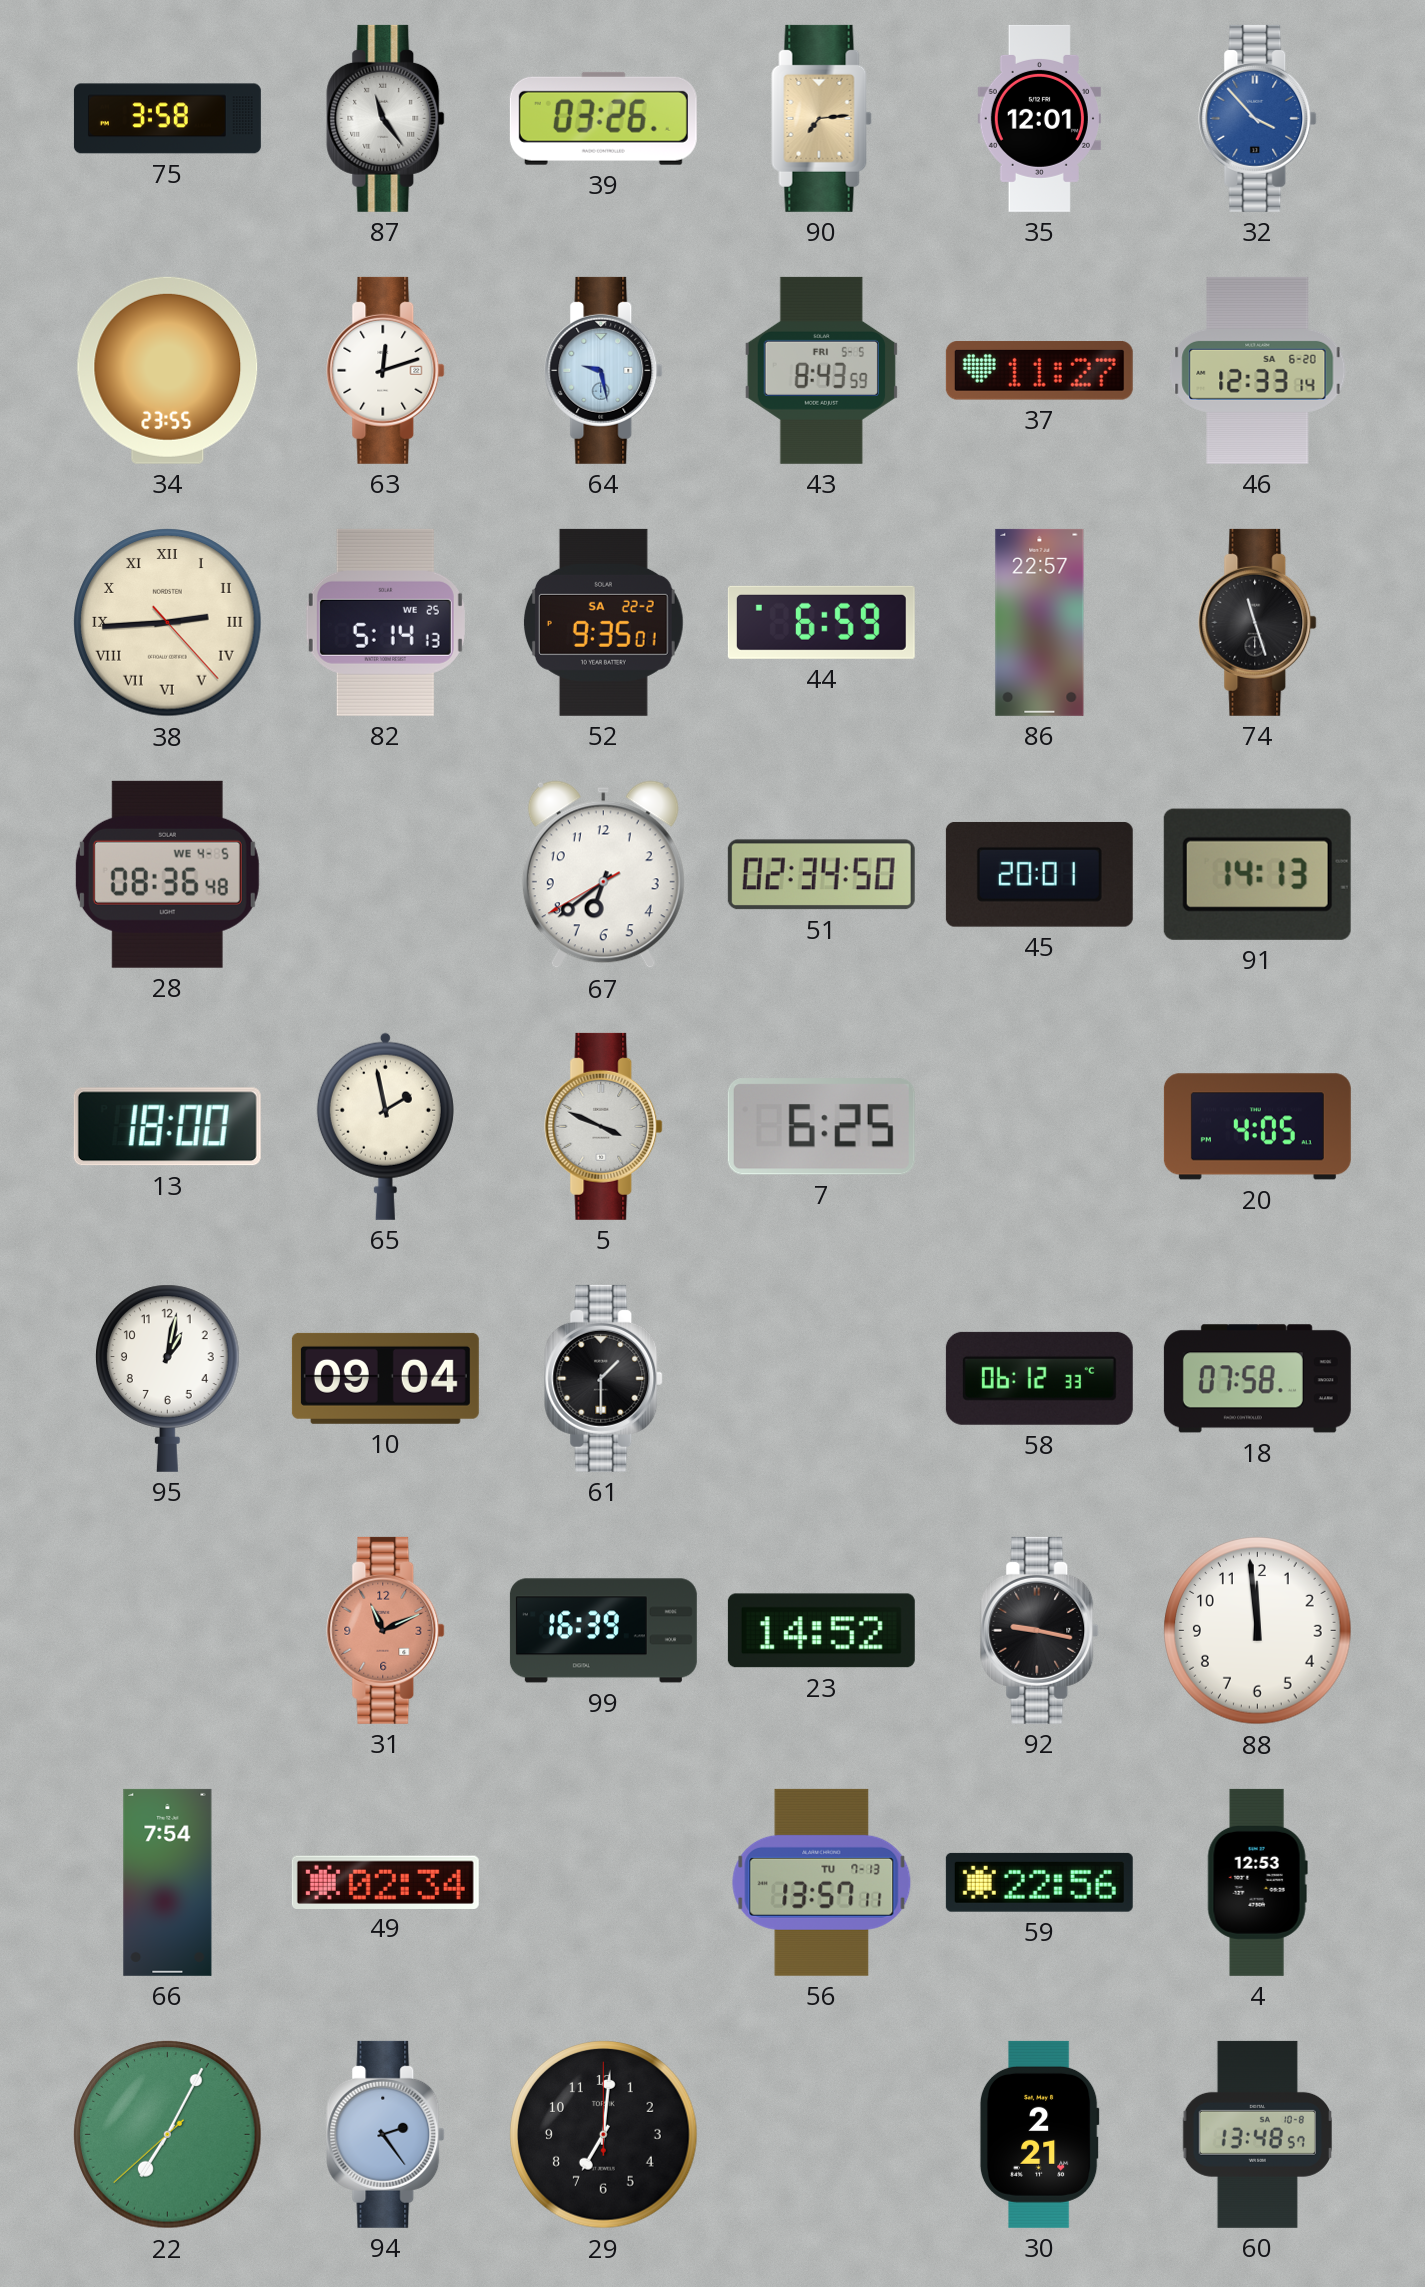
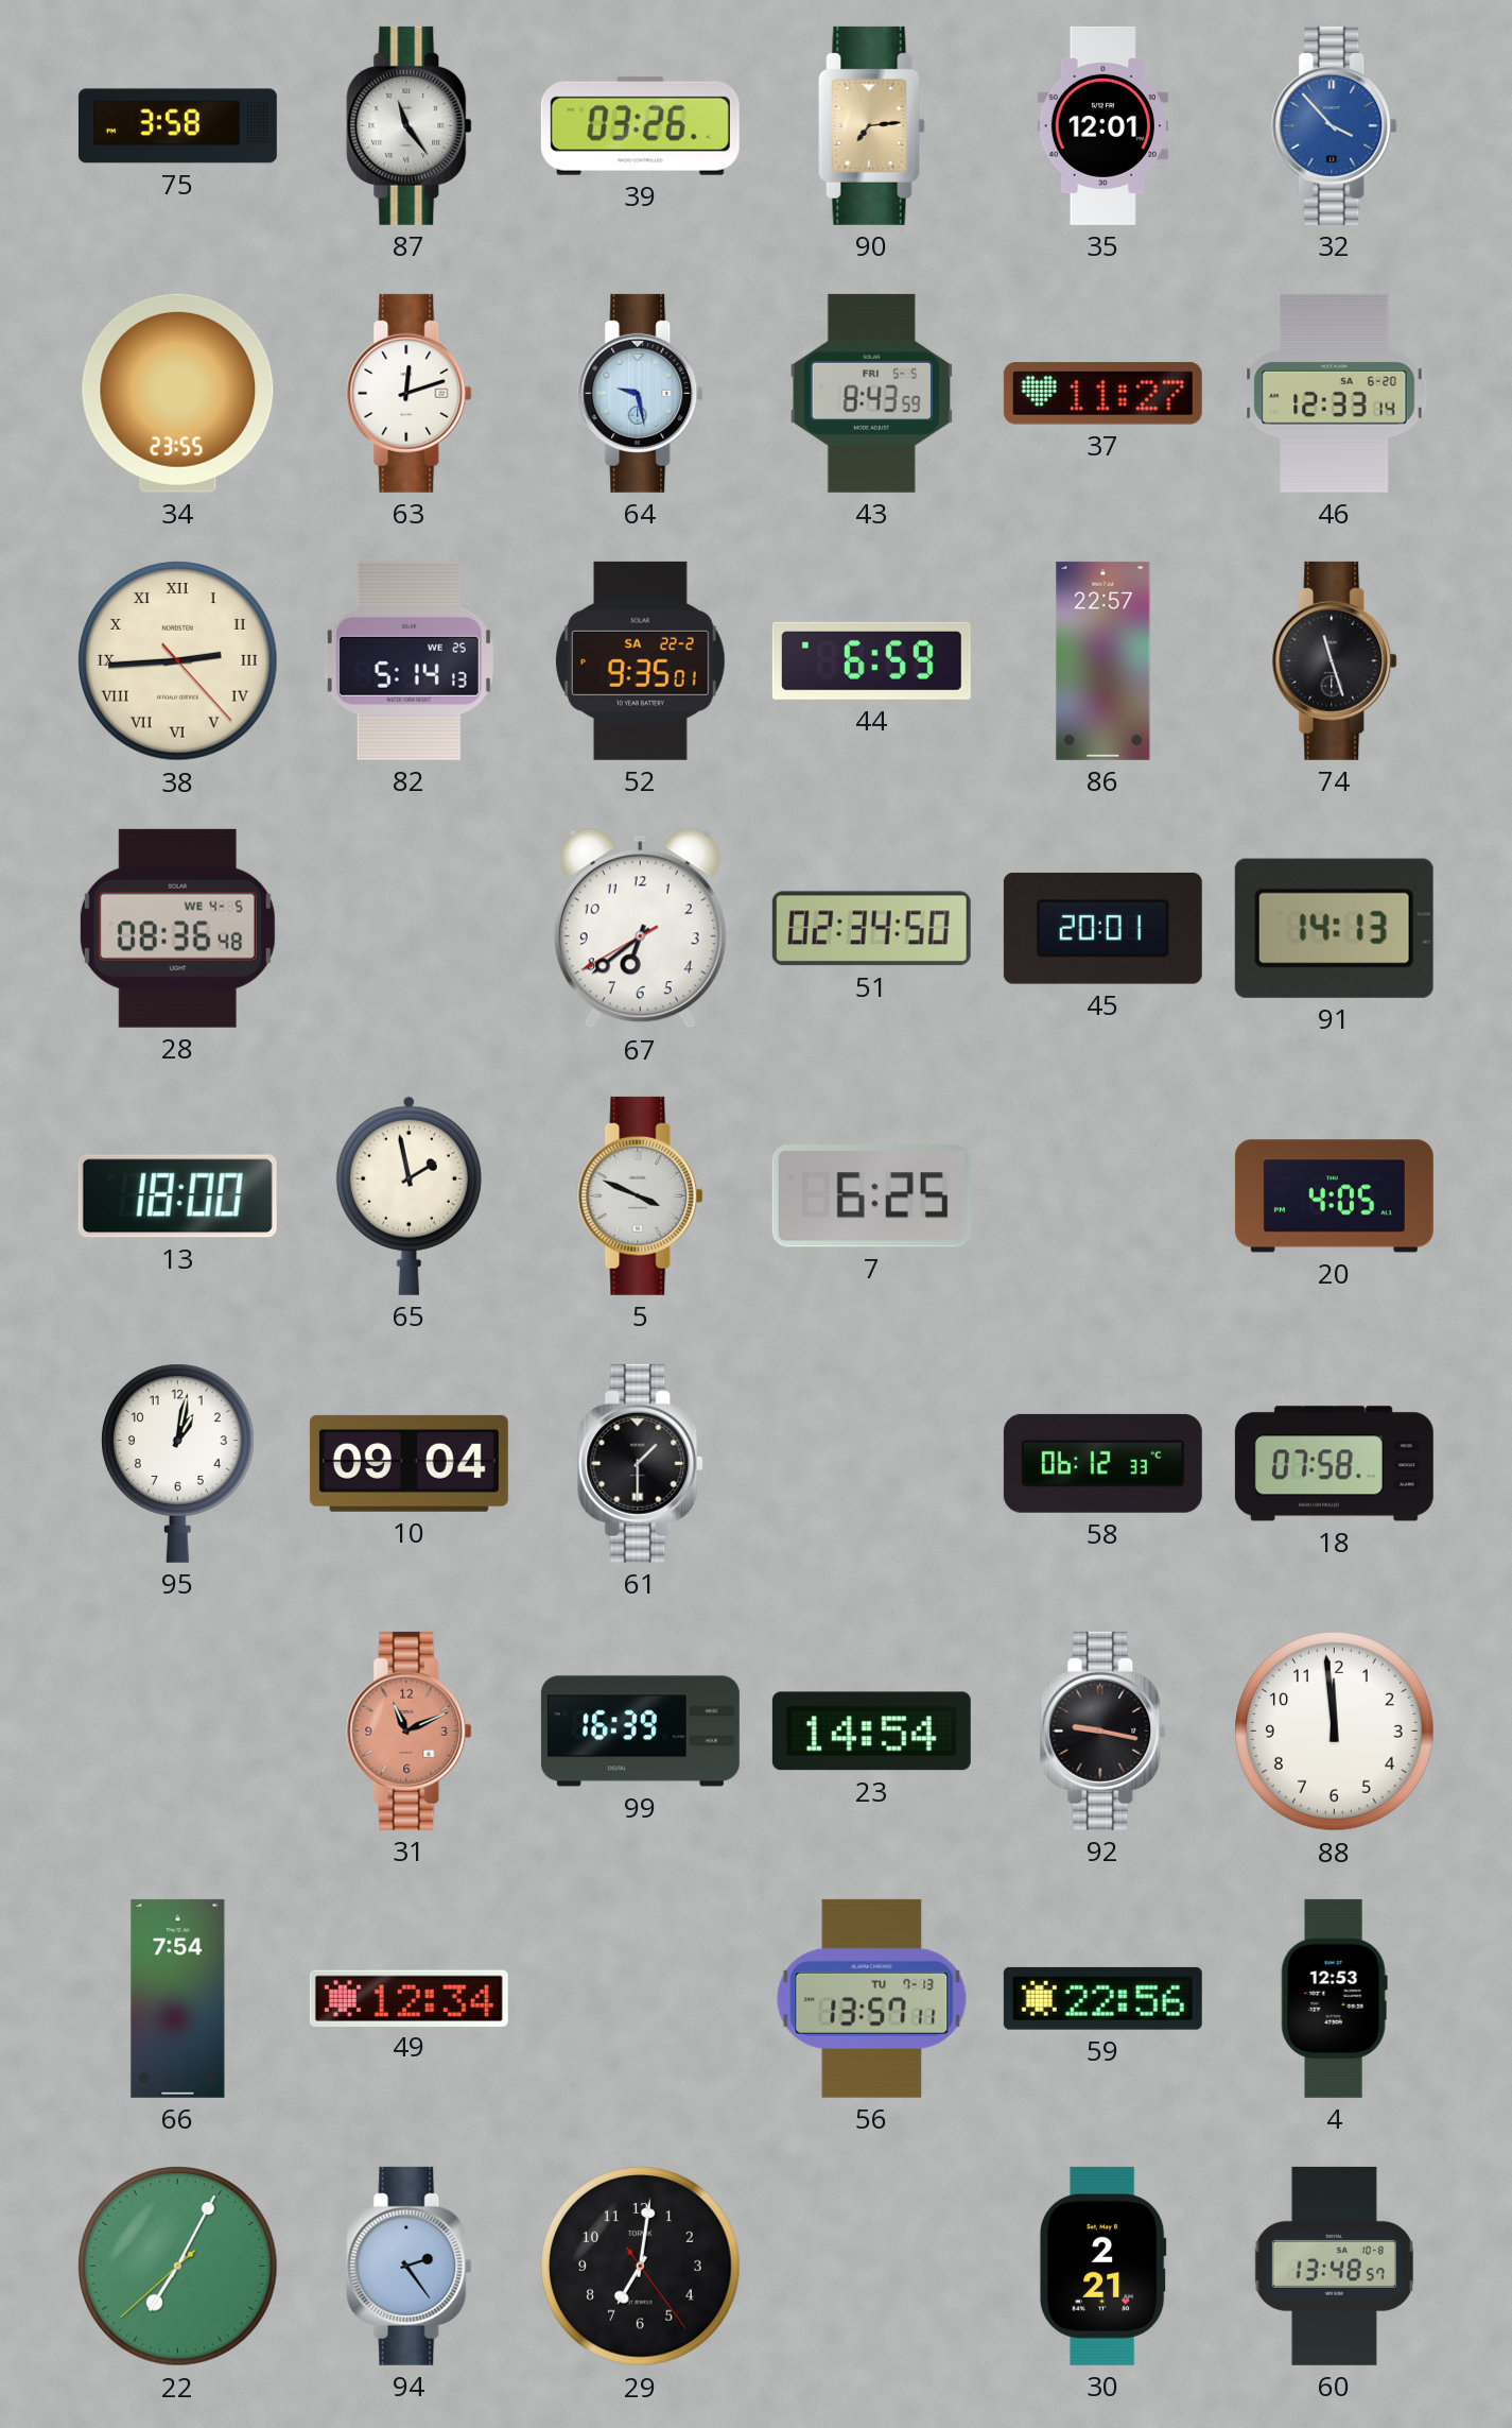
23: 14:52 -> 14:54
49: 02:34 -> 12:34
29: 7:01:00 -> 7:01:24
